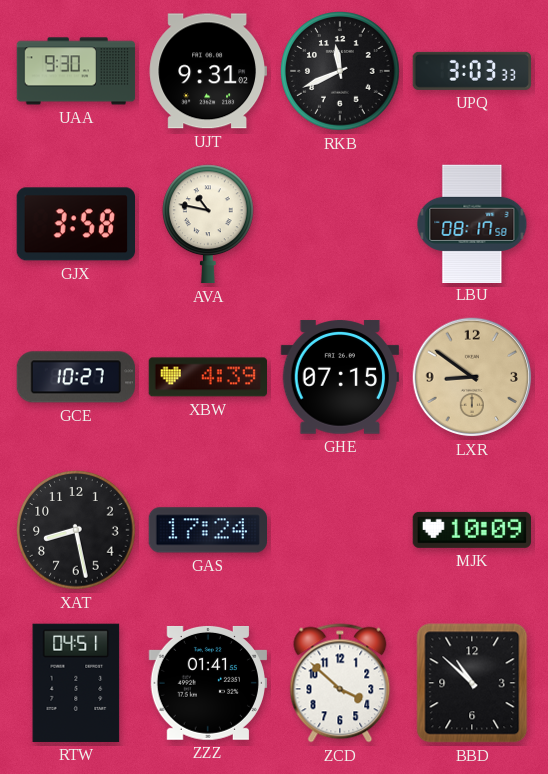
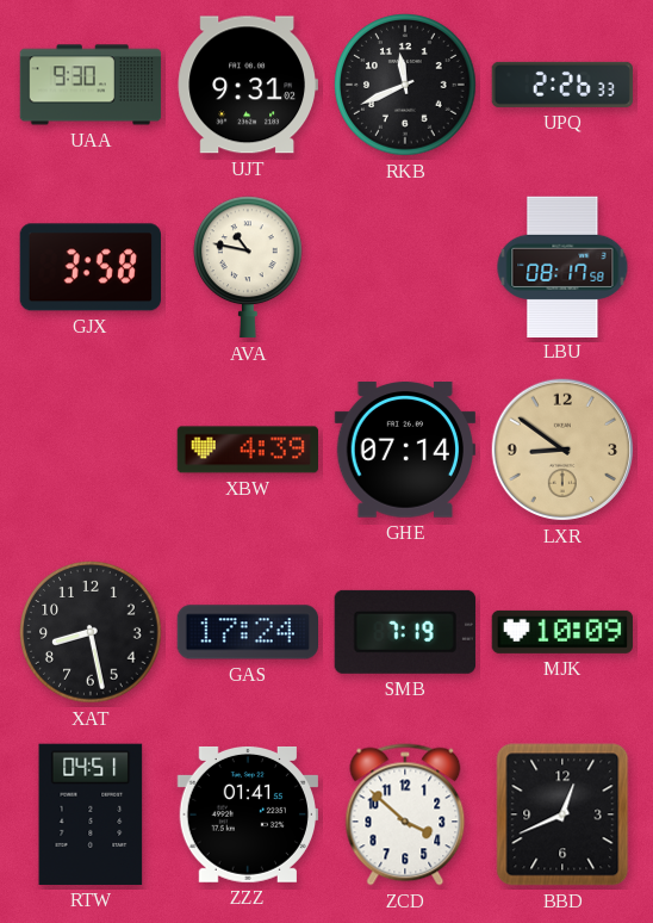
UPQ: 3:03 -> 2:26
GCE: 10:27 -> none
GHE: 07:15 -> 07:14
SMB: none -> 7:19
BBD: 10:52 -> 12:41
